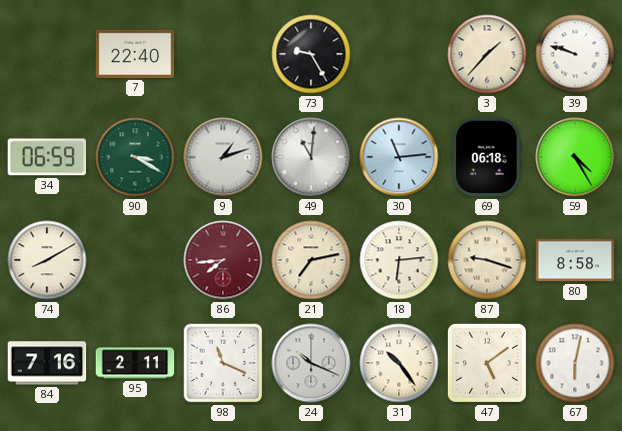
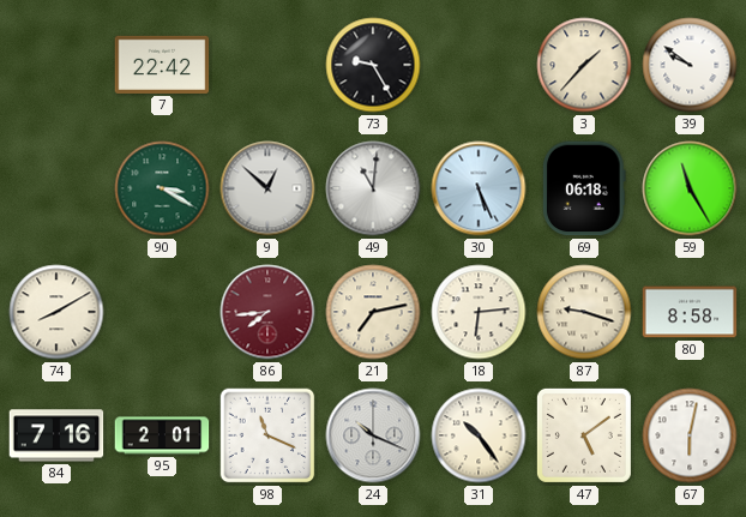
7: 22:40 -> 22:42
39: 9:48 -> 9:51
34: 06:59 -> none
9: 1:12 -> 12:52
30: 11:14 -> 5:26
59: 4:25 -> 11:25
95: 2:11 -> 2:01
